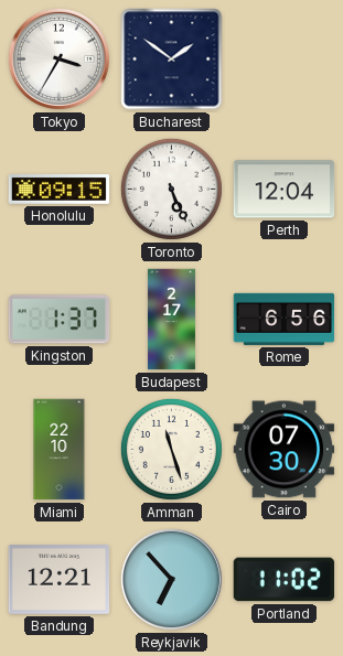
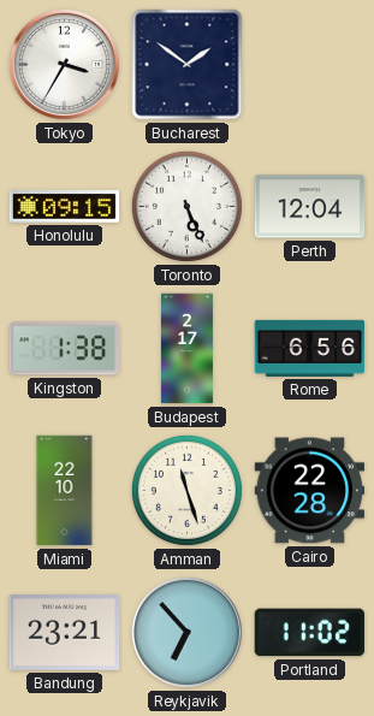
Kingston: 1:37 -> 1:38
Cairo: 07:30 -> 22:28
Bandung: 12:21 -> 23:21
